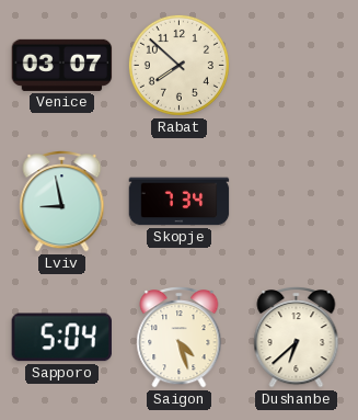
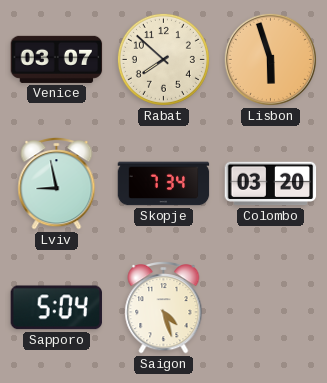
Lisbon: none -> 5:57
Colombo: none -> 03:20
Dushanbe: 6:38 -> none
